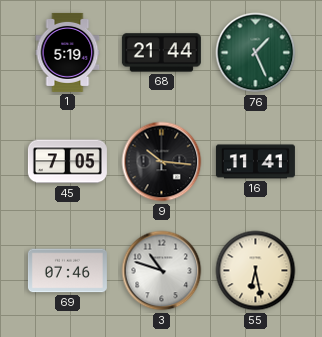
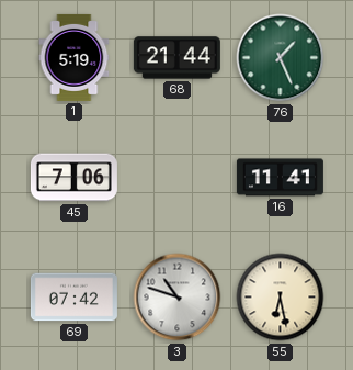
45: 7:05 -> 7:06
9: 10:16 -> none
69: 07:46 -> 07:42
